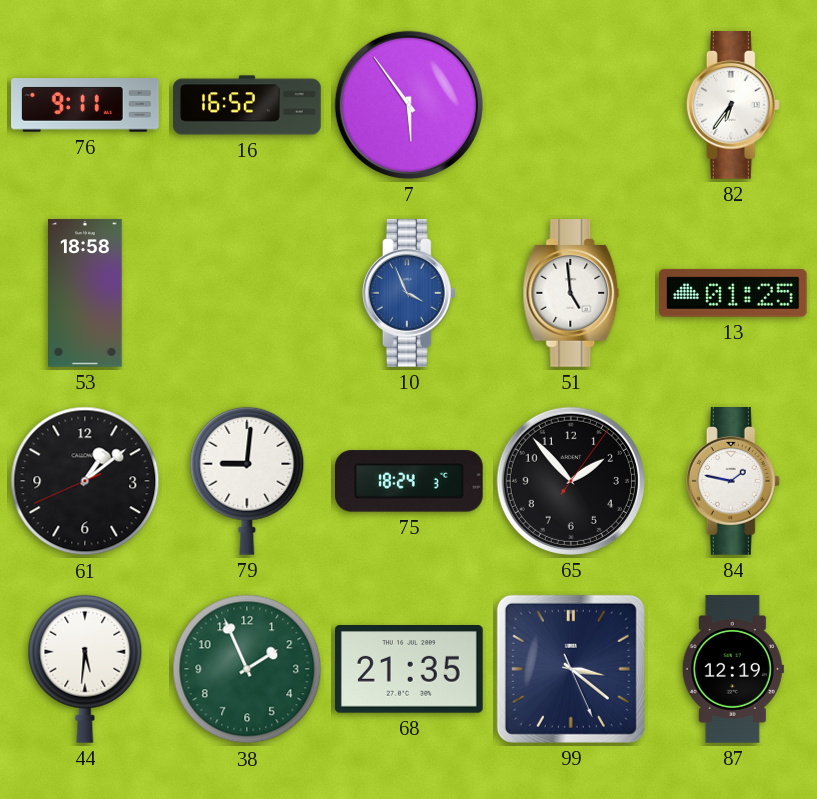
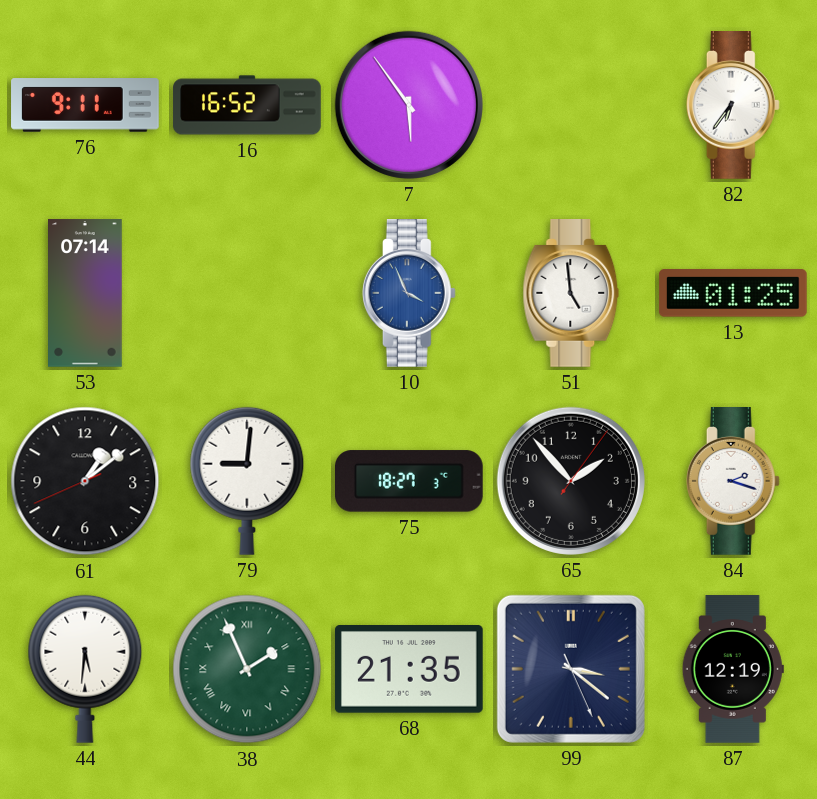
53: 18:58 -> 07:14
75: 18:24 -> 18:27
84: 1:47 -> 2:18
38 numerals: Arabic -> Roman
